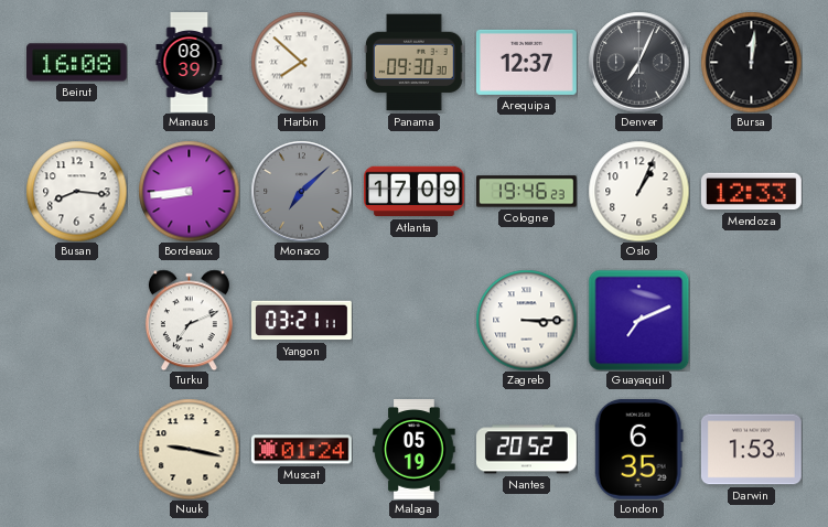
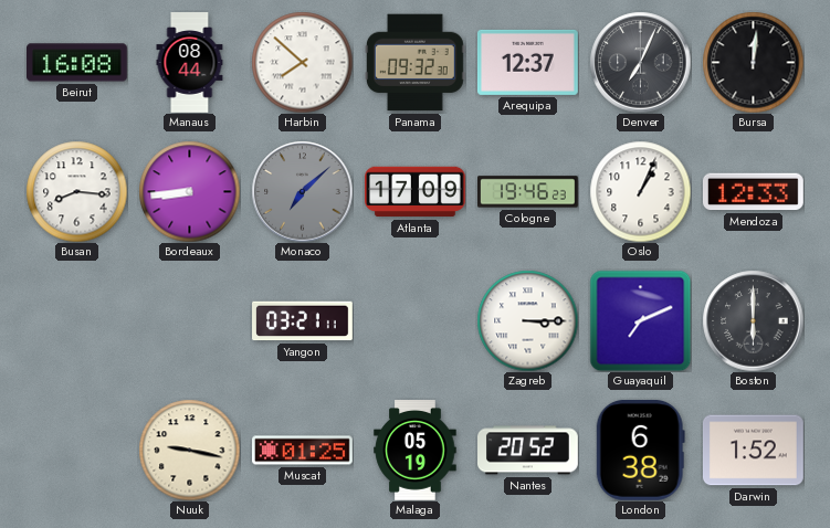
Manaus: 08:39 -> 08:44
Panama: 09:30 -> 09:32
Turku: 7:11 -> none
Boston: none -> 6:00
Muscat: 01:24 -> 01:25
London: 6:35 -> 6:38
Darwin: 1:53 -> 1:52
